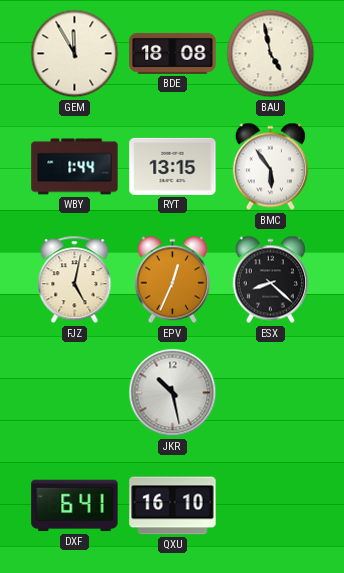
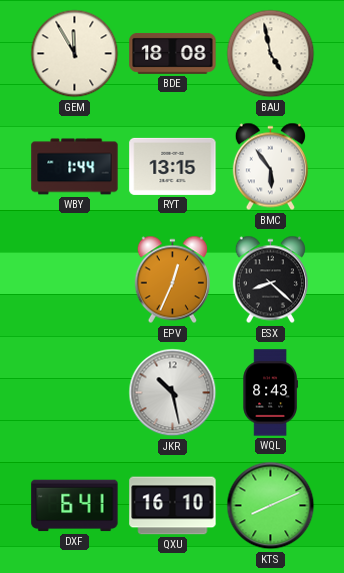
FJZ: 5:02 -> none
WQL: none -> 8:43
KTS: none -> 8:11
